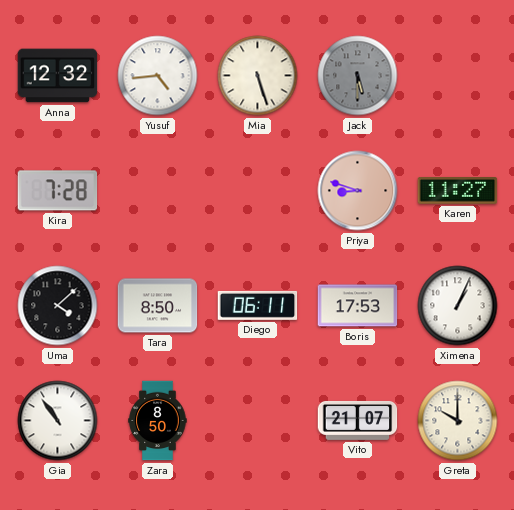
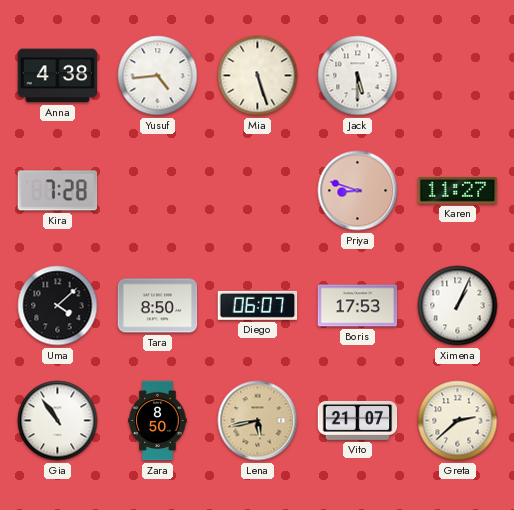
Anna: 12:32 -> 4:38
Jack dial: grey -> white
Diego: 06:11 -> 06:07
Lena: none -> 5:43
Greta: 10:00 -> 2:38
